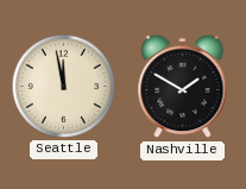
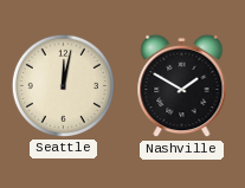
Seattle: 11:58 -> 12:02
